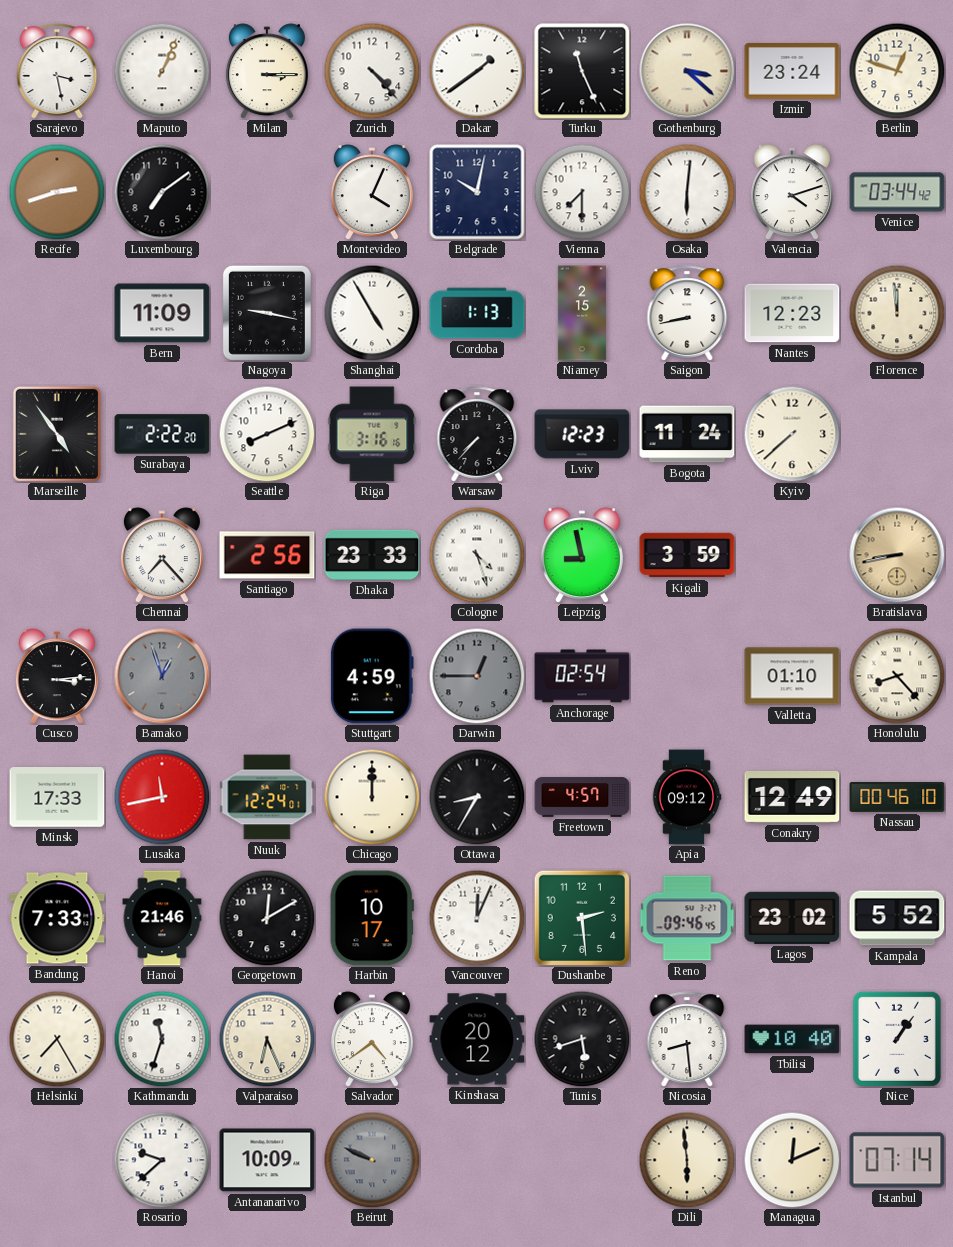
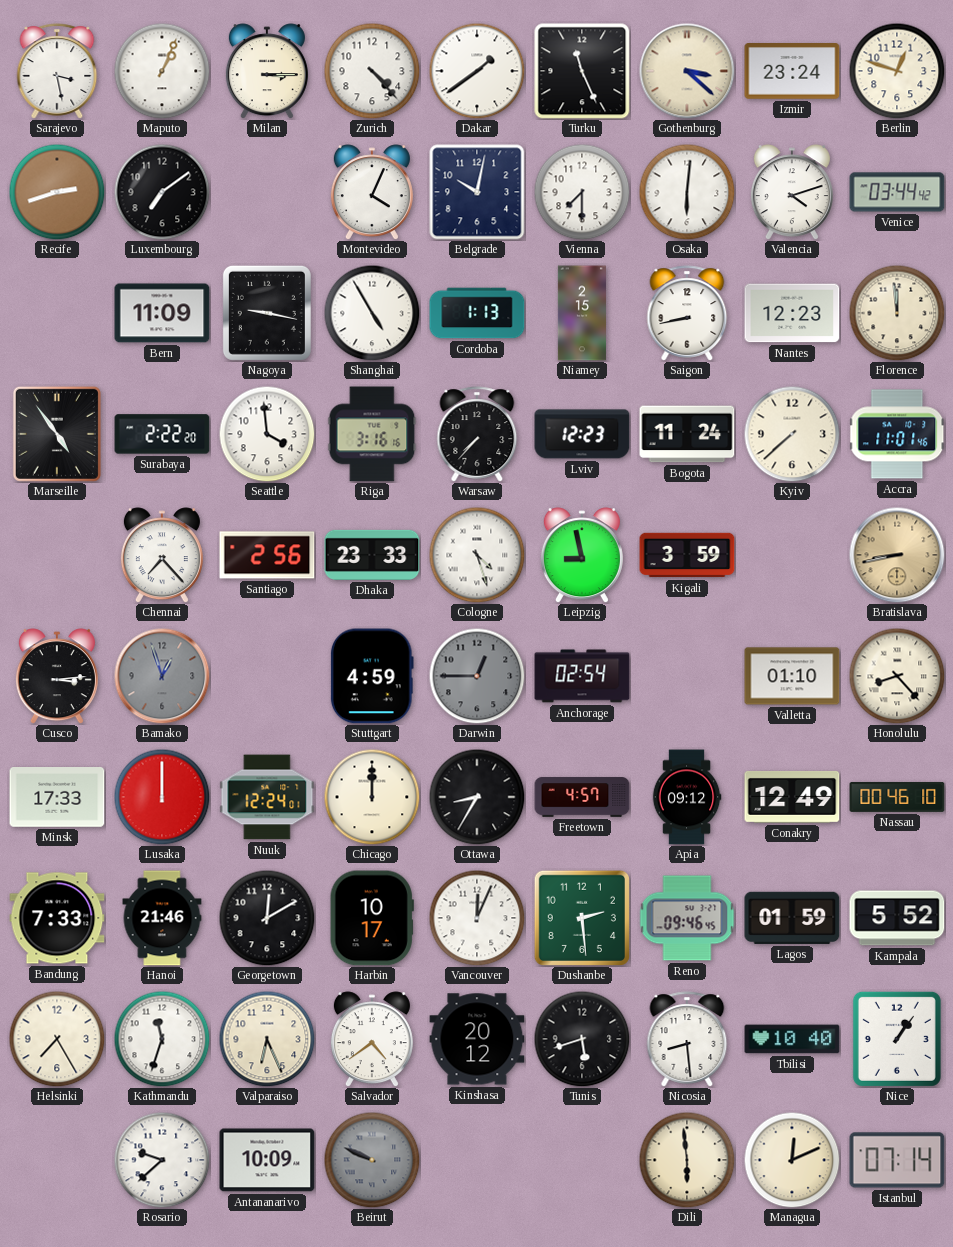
Seattle: 8:11 -> 3:59
Accra: none -> 11:01
Lusaka: 11:43 -> 12:00
Lagos: 23:02 -> 01:59
